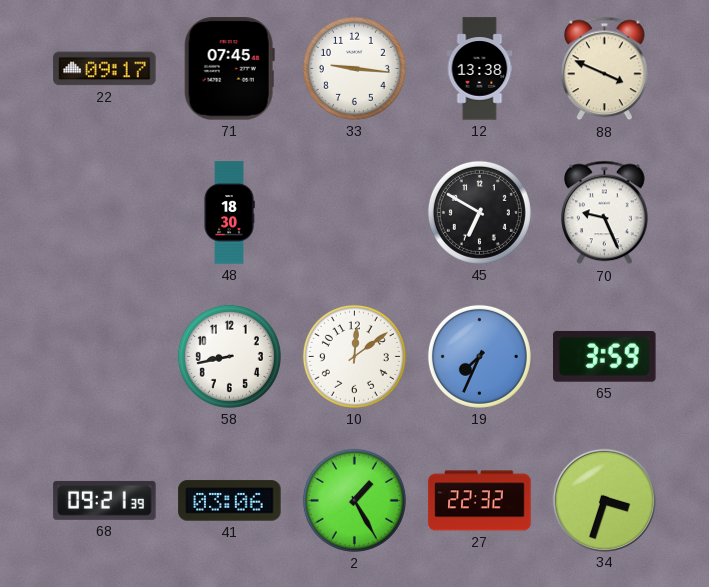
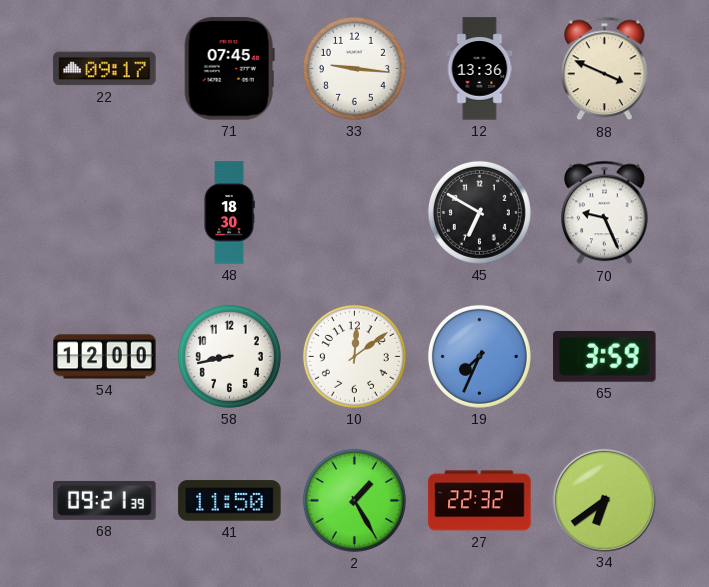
12: 13:38 -> 13:36
54: none -> 12:00
41: 03:06 -> 11:50
34: 3:33 -> 6:39
